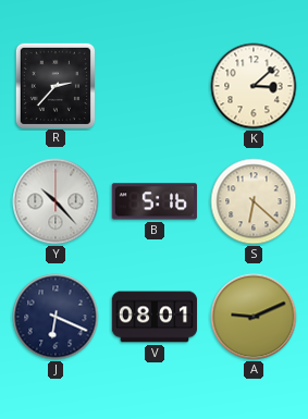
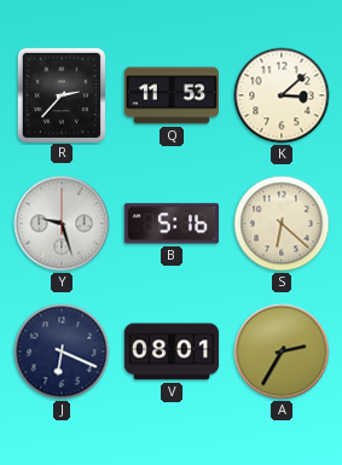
Q: none -> 11:53
Y: 10:23 -> 9:27
A: 9:11 -> 2:35
